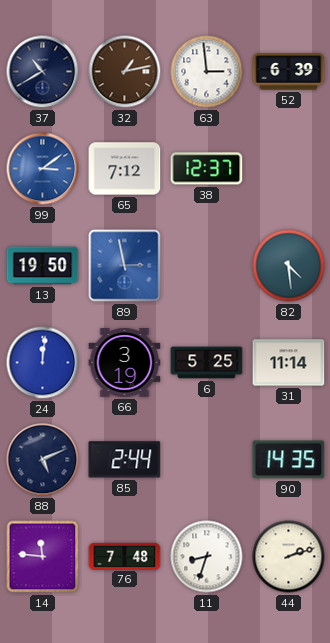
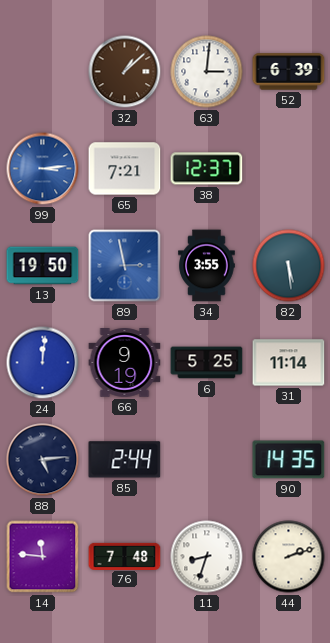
37: 10:40 -> none
32: 1:13 -> 1:08
63: 2:59 -> 3:01
99: 3:09 -> 3:14
65: 7:12 -> 7:21
34: none -> 3:55
82: 4:29 -> 5:29
66: 3:19 -> 9:19
88: 5:11 -> 5:14
